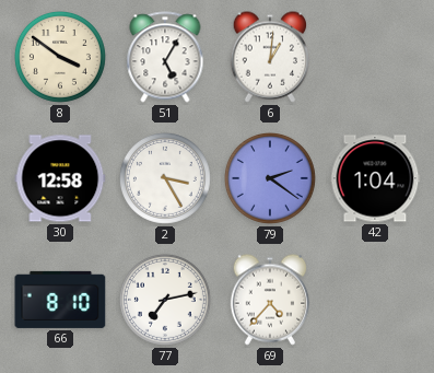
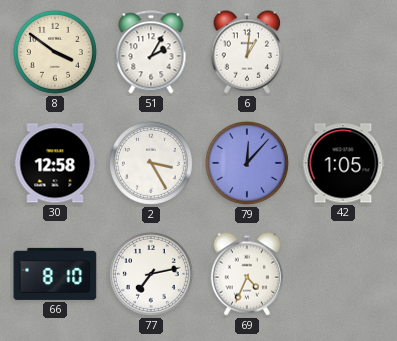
51: 5:05 -> 2:05
79: 2:21 -> 12:07
42: 1:04 -> 1:05
69: 4:37 -> 4:34
